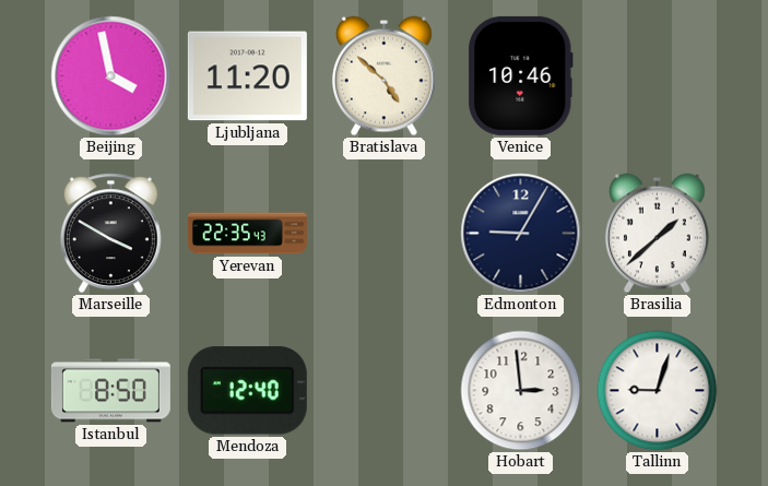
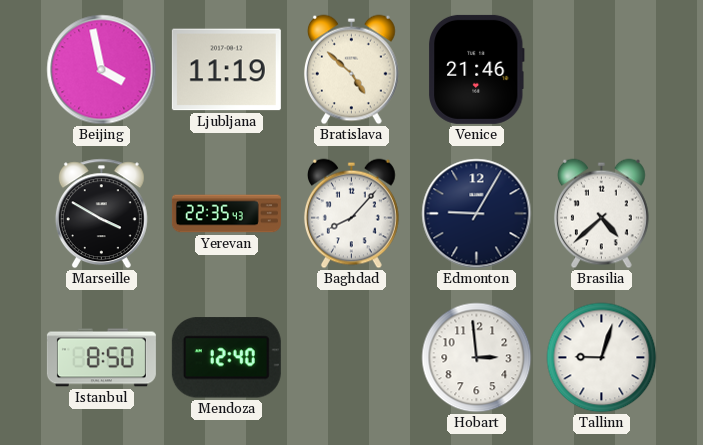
Ljubljana: 11:20 -> 11:19
Venice: 10:46 -> 21:46
Baghdad: none -> 8:07
Brasilia: 1:38 -> 4:38
